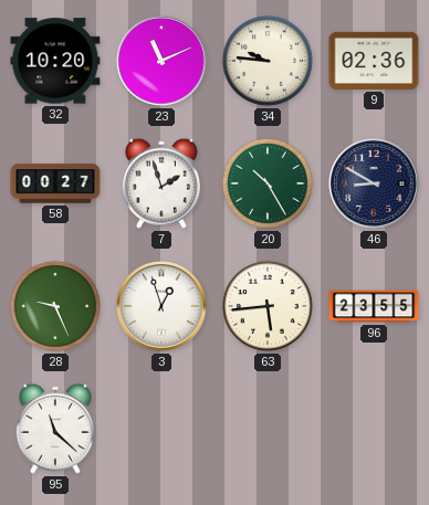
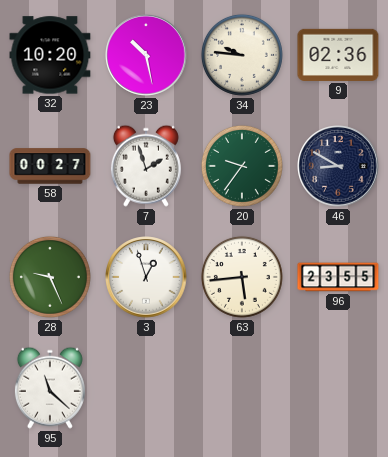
23: 11:11 -> 10:28
20: 10:25 -> 9:36
